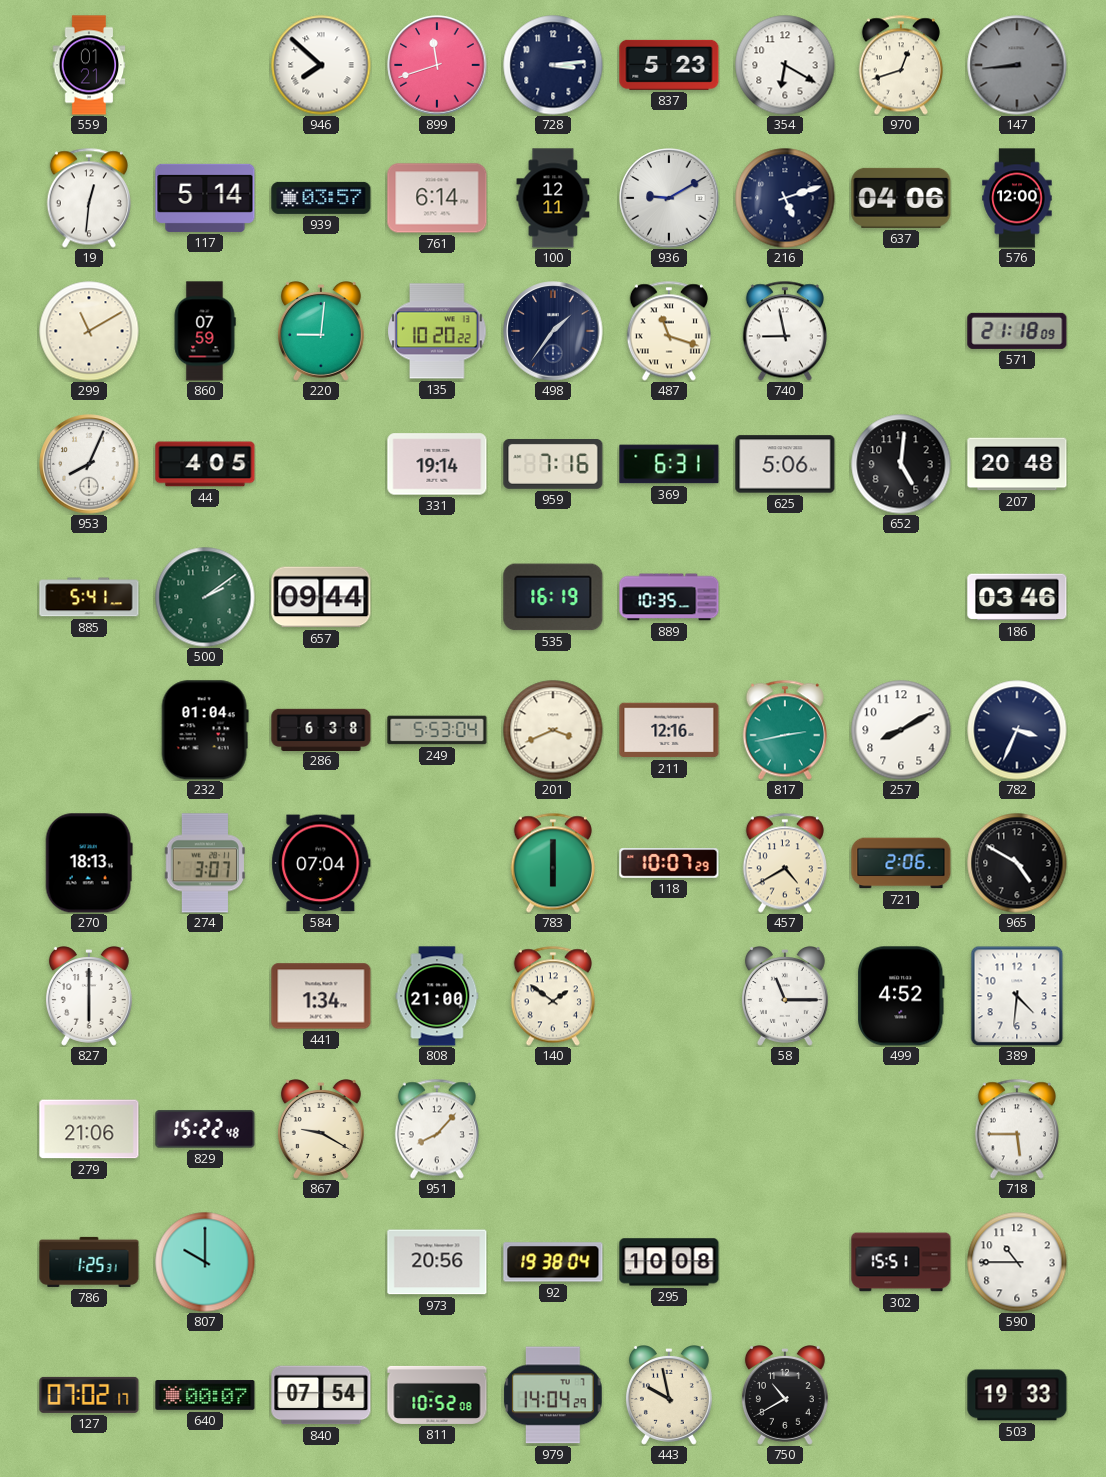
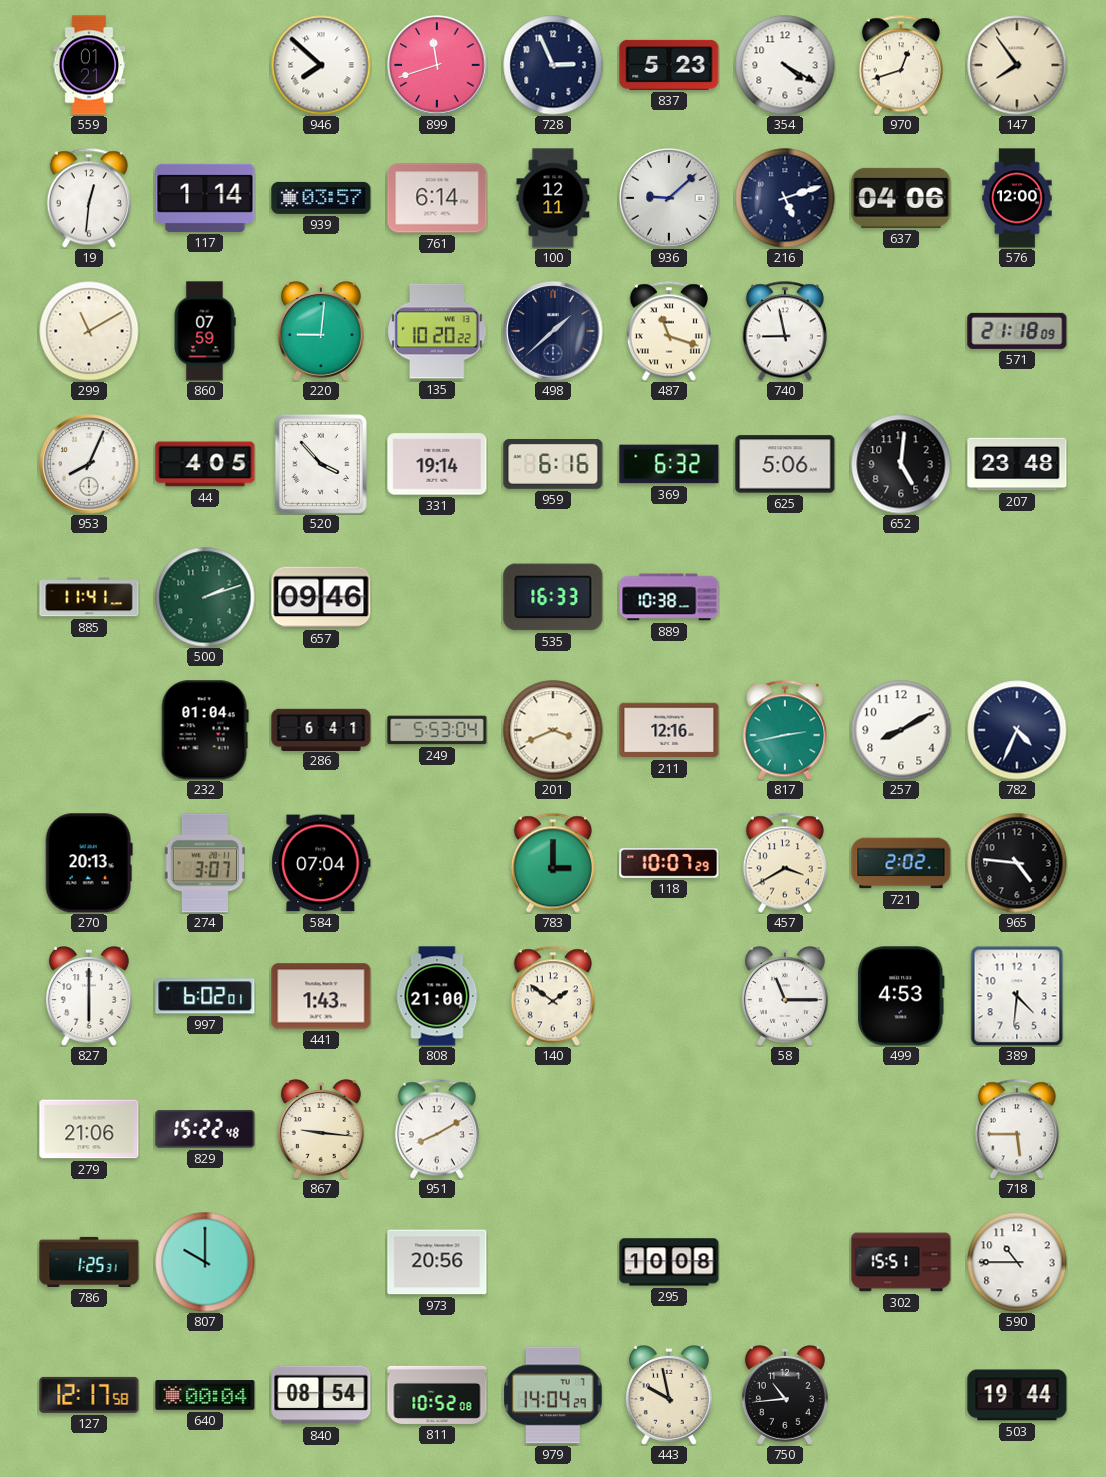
728: 3:14 -> 2:56
354: 6:20 -> 4:20
147: 8:44 -> 7:54
147 dial: grey -> cream
117: 5:14 -> 1:14
936: 9:10 -> 9:08
498: 1:36 -> 1:38
520: none -> 3:53
959: 7:16 -> 6:16
369: 6:31 -> 6:32
207: 20:48 -> 23:48
885: 5:41 -> 11:41
500: 2:09 -> 2:12
657: 09:44 -> 09:46
535: 16:19 -> 16:33
889: 10:35 -> 10:38
186: 03:46 -> none
286: 6:38 -> 6:41
782: 3:34 -> 4:34
270: 18:13 -> 20:13
783: 6:00 -> 3:00
457: 4:40 -> 3:40
721: 2:06 -> 2:02
965: 4:50 -> 4:46
997: none -> 6:02
441: 1:34 -> 1:43
499: 4:52 -> 4:53
867: 9:20 -> 9:16
951: 8:07 -> 8:10
92: 19:38 -> none
127: 07:02 -> 12:17
640: 00:07 -> 00:04
840: 07:54 -> 08:54
750: 10:40 -> 10:44
503: 19:33 -> 19:44
